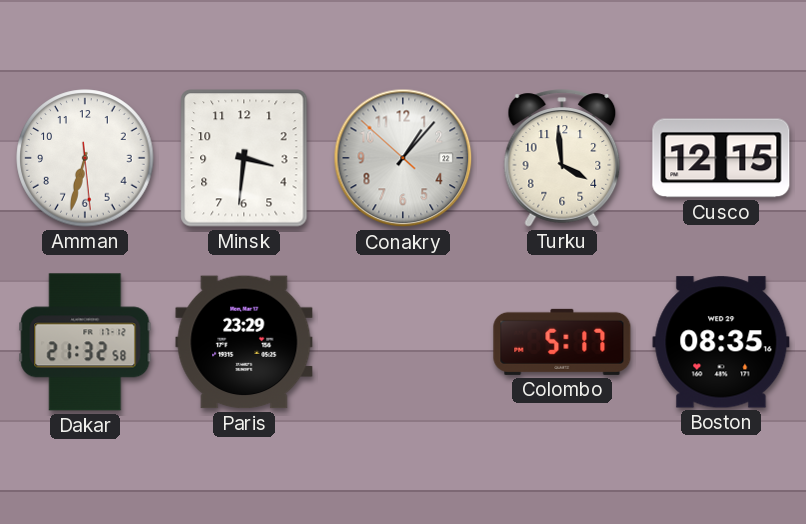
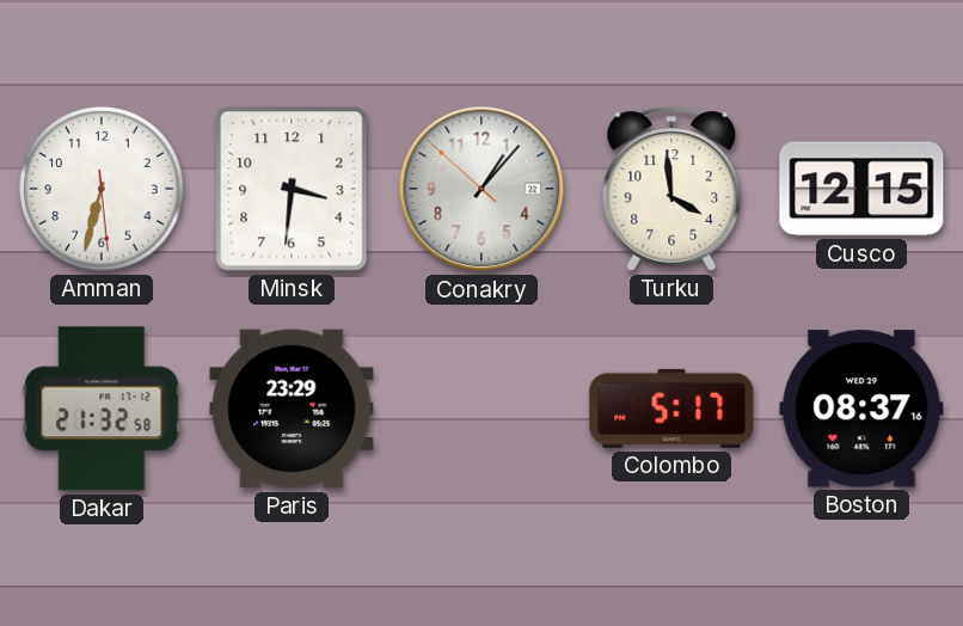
Boston: 08:35 -> 08:37
